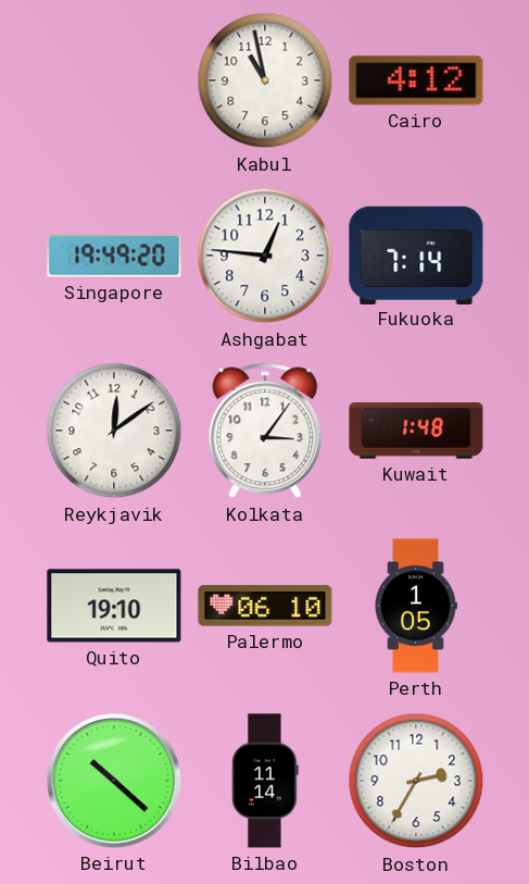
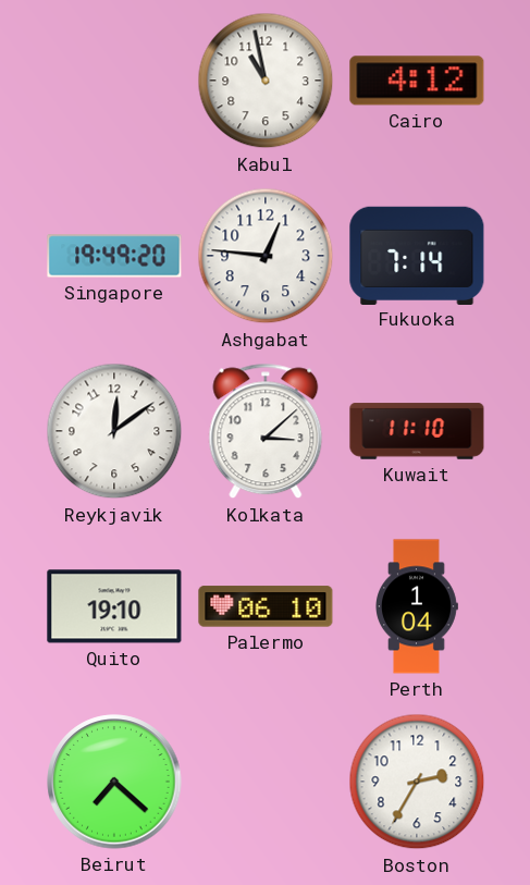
Kolkata: 3:06 -> 3:08
Kuwait: 1:48 -> 11:10
Perth: 1:05 -> 1:04
Beirut: 10:22 -> 7:22
Bilbao: 11:14 -> none
